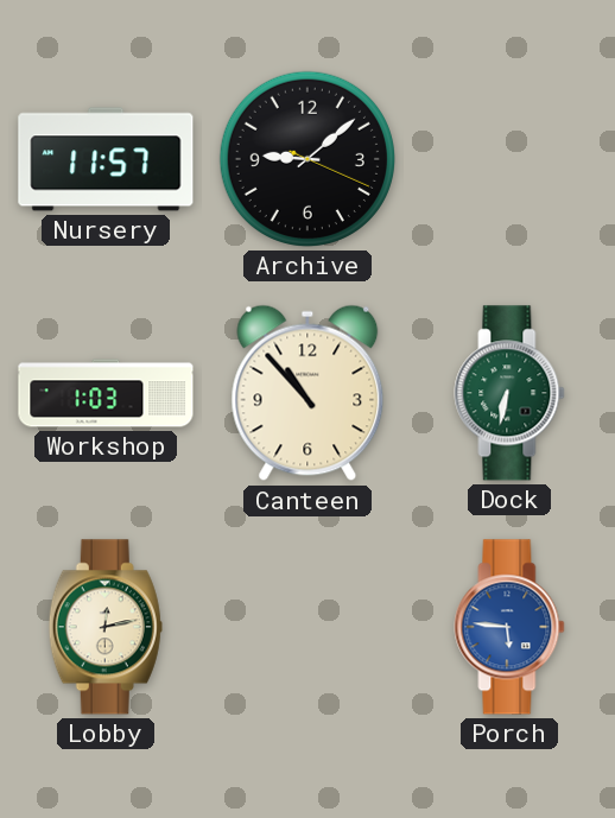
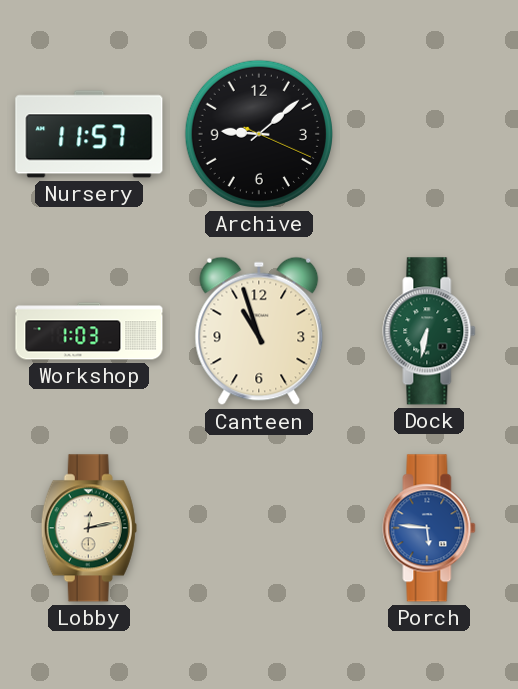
Canteen: 10:53 -> 10:57
